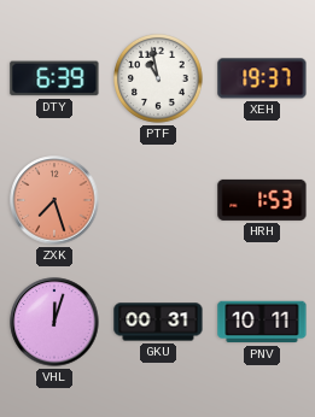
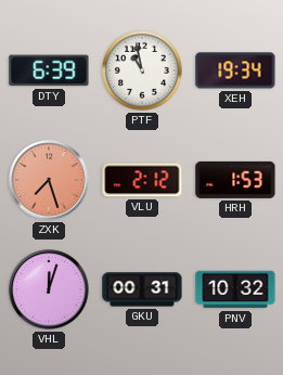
XEH: 19:37 -> 19:34
VLU: none -> 2:12
PNV: 10:11 -> 10:32
